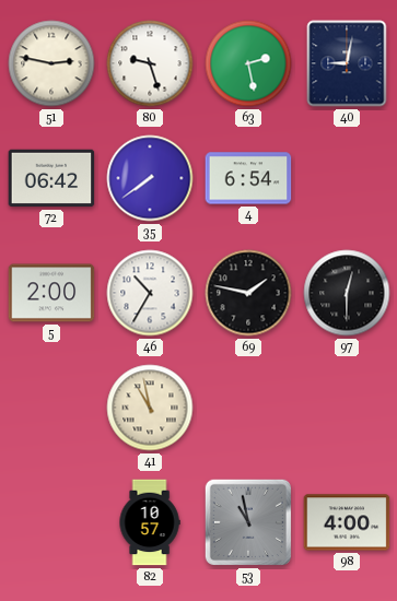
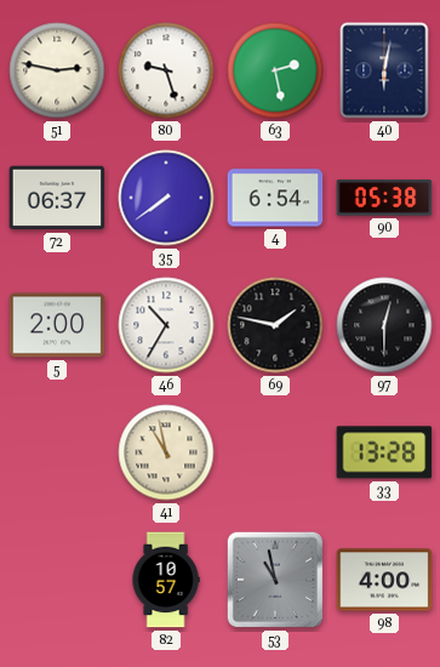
40: 9:02 -> 6:02
72: 06:42 -> 06:37
90: none -> 05:38
33: none -> 13:28
